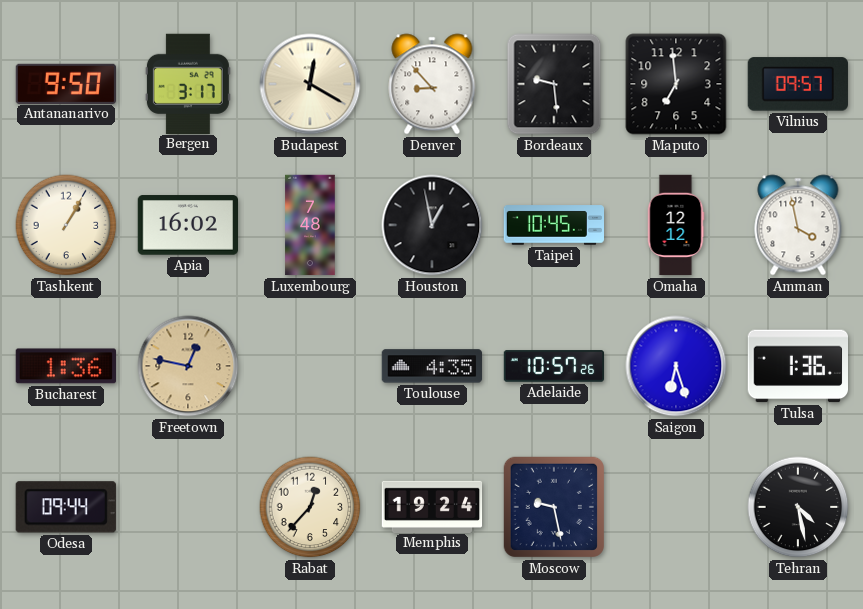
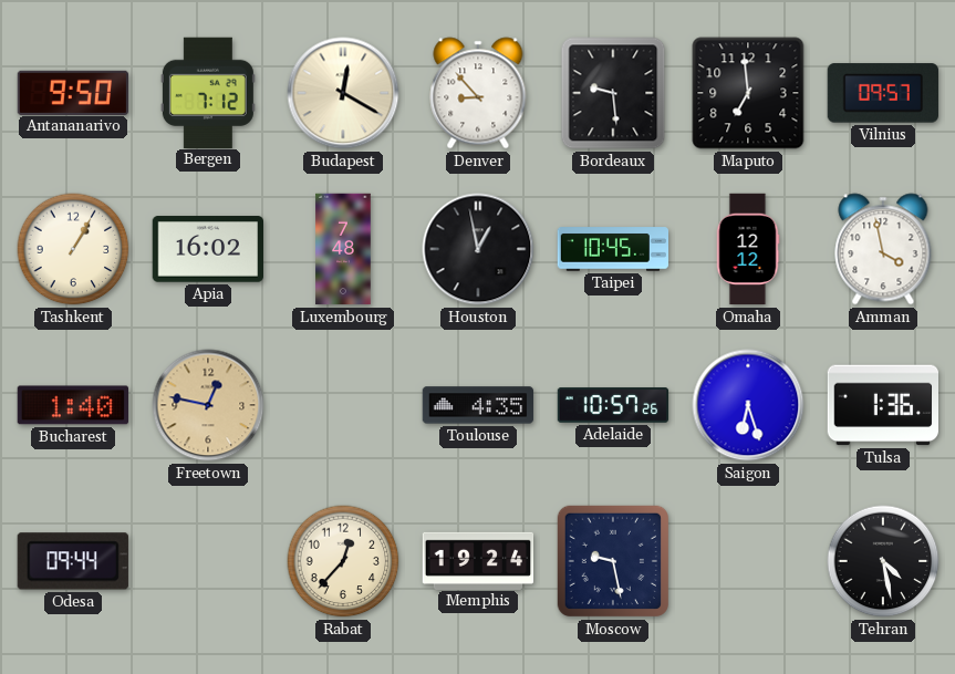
Bergen: 3:17 -> 7:12
Bucharest: 1:36 -> 1:40
